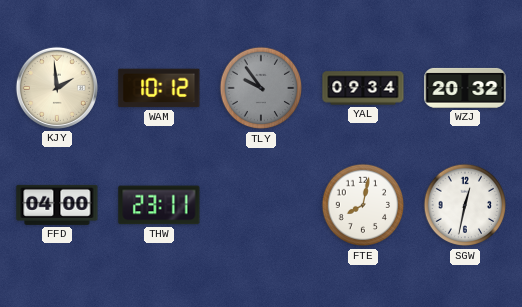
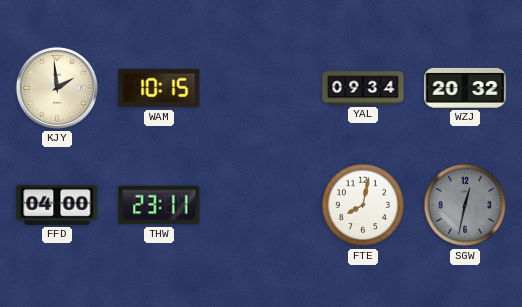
WAM: 10:12 -> 10:15
TLY: 9:54 -> none
SGW dial: white -> grey
